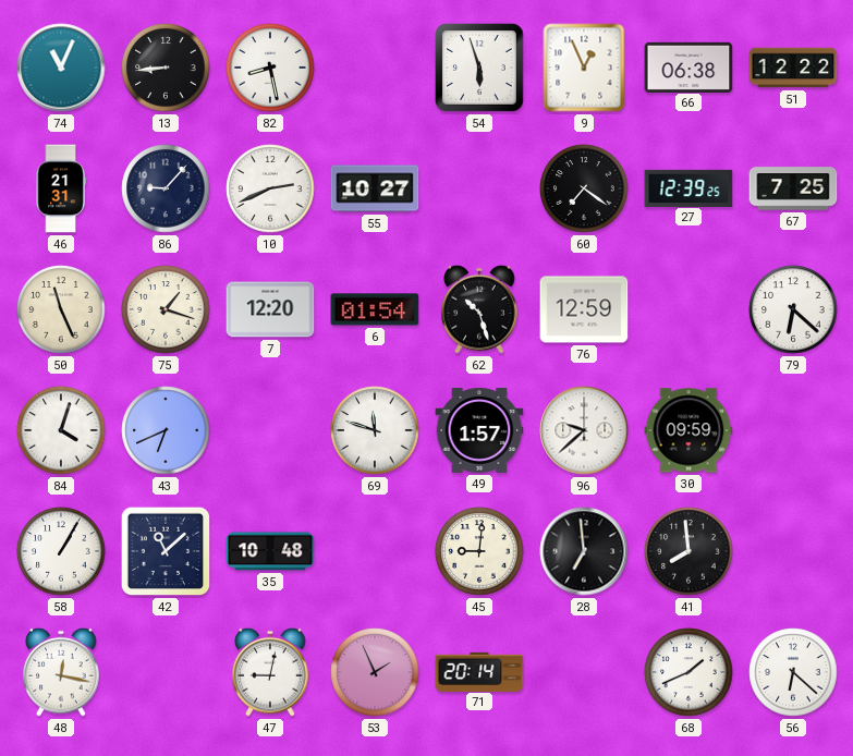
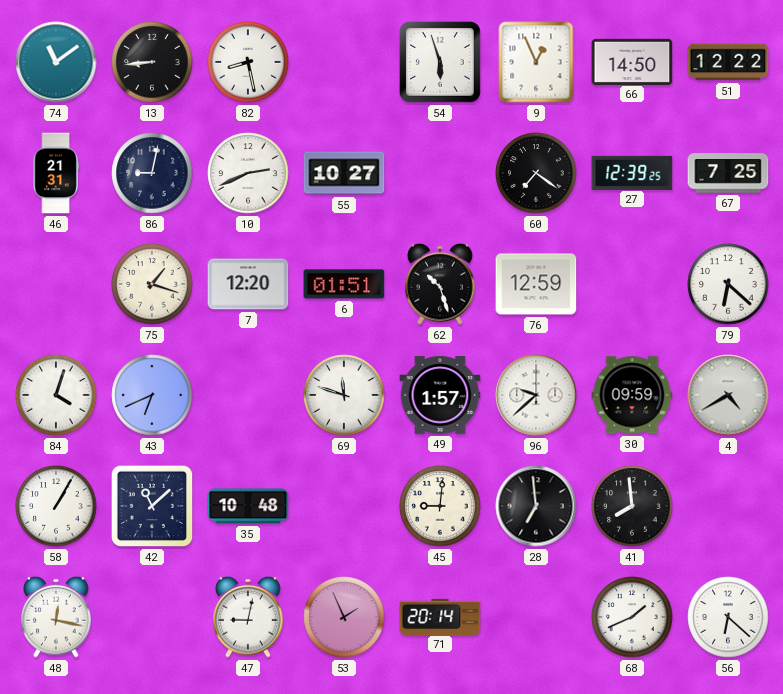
74: 11:04 -> 11:09
66: 06:38 -> 14:50
86: 9:07 -> 9:02
50: 11:26 -> none
6: 01:54 -> 01:51
4: none -> 4:40
